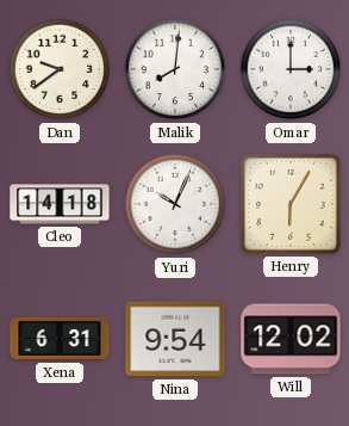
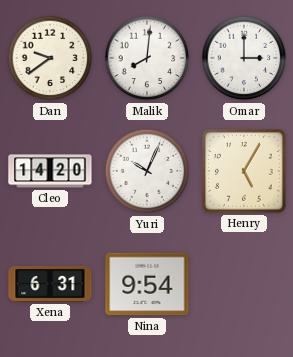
Cleo: 14:18 -> 14:20
Henry: 6:05 -> 5:05
Will: 12:02 -> none
